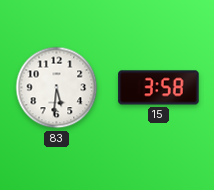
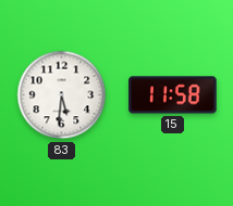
15: 3:58 -> 11:58
